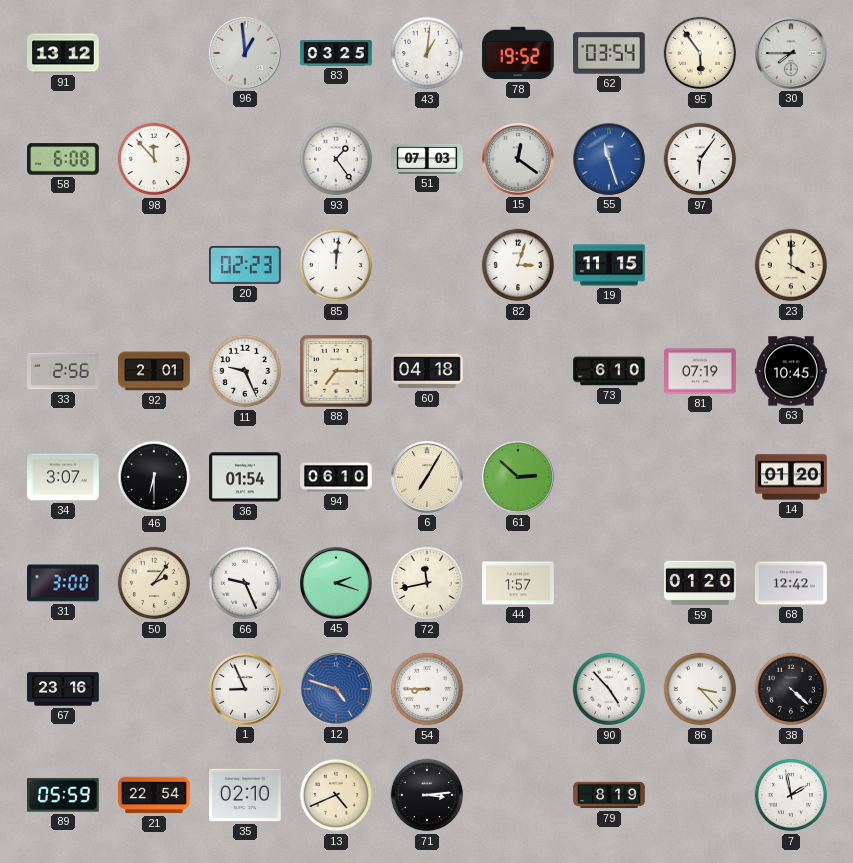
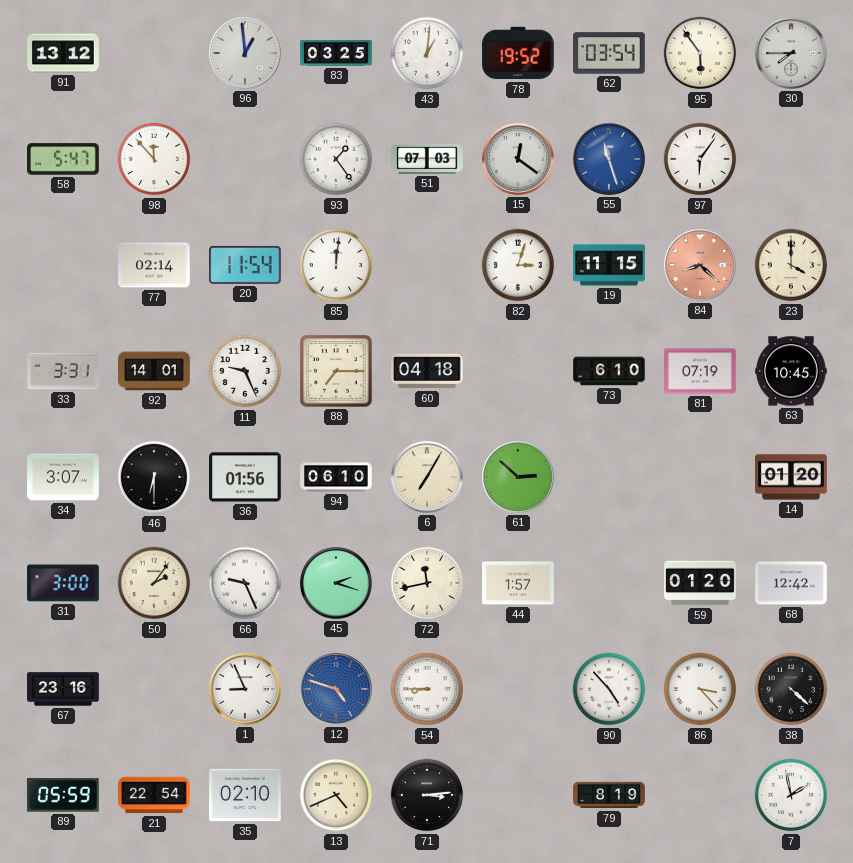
58: 6:08 -> 5:47
77: none -> 02:14
20: 02:23 -> 11:54
84: none -> 8:22
33: 2:56 -> 3:31
92: 2:01 -> 14:01
36: 01:54 -> 01:56
